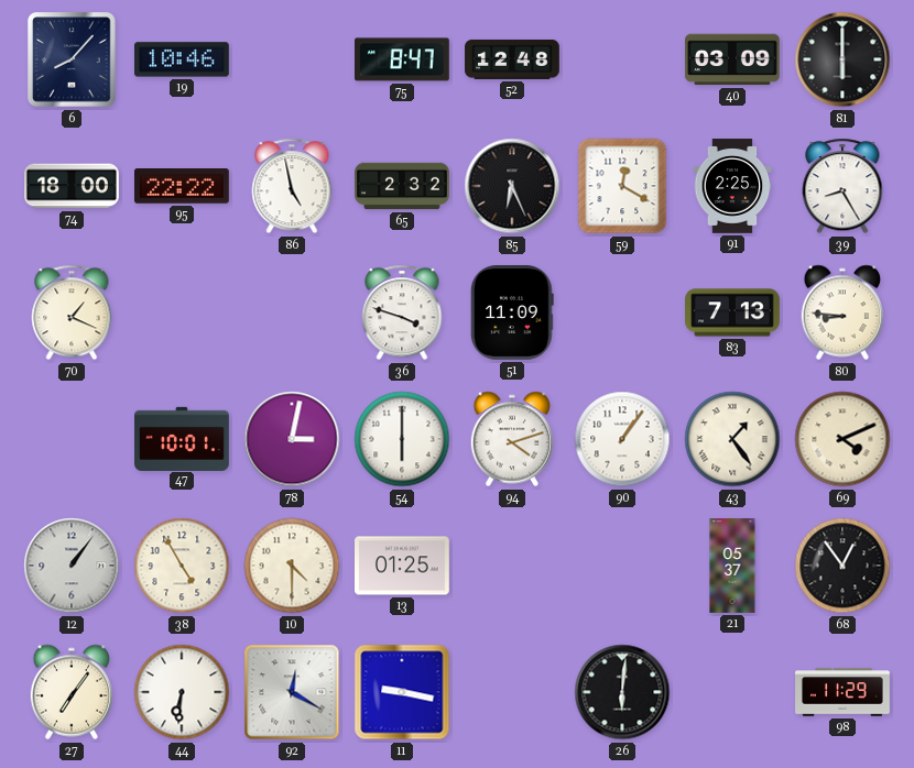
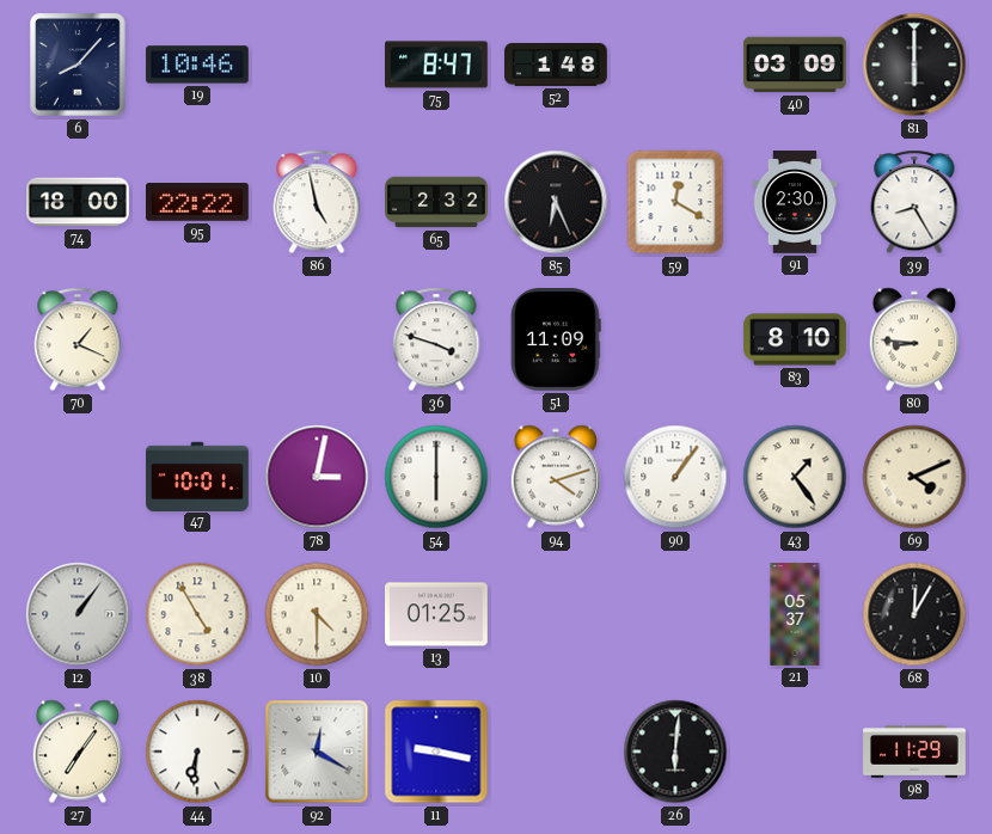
52: 12:48 -> 1:48
91: 2:25 -> 2:30
83: 7:13 -> 8:10
68: 12:54 -> 12:05
